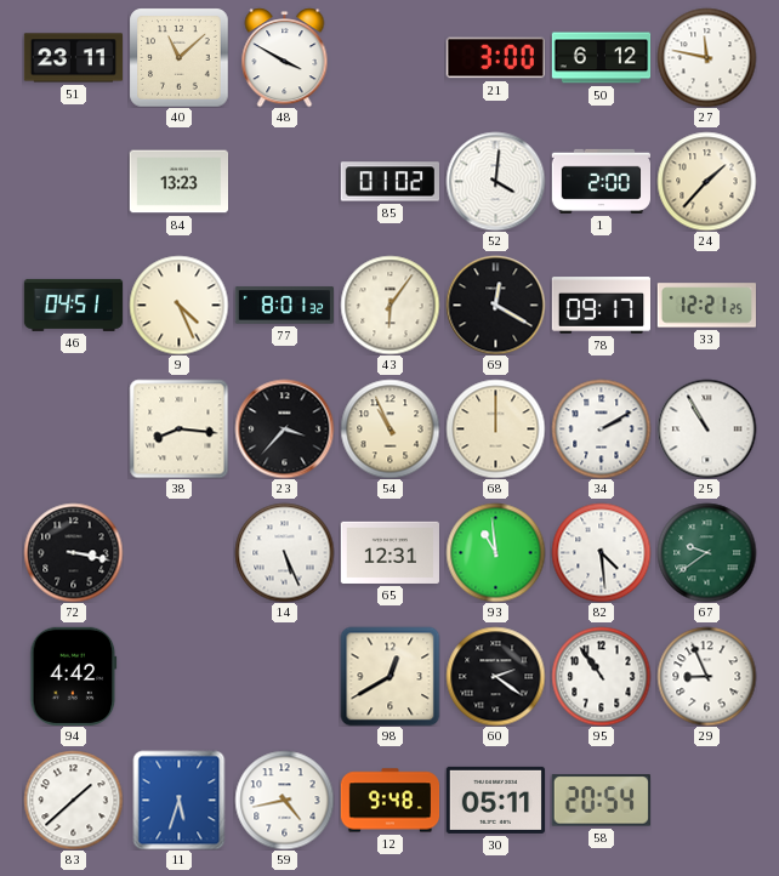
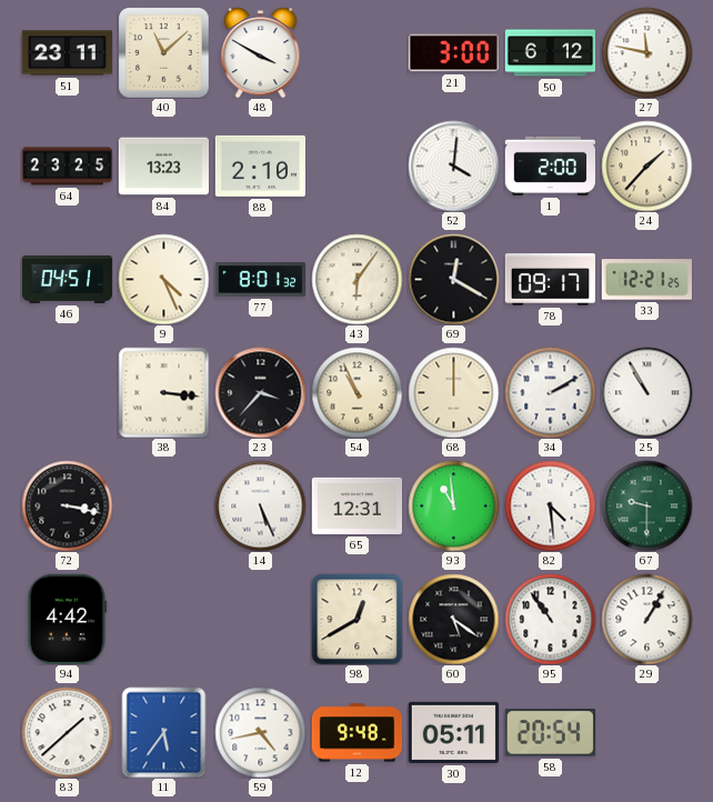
64: none -> 23:25
88: none -> 2:10
85: 01:02 -> none
38: 8:16 -> 3:16
67: 9:39 -> 9:30
60: 2:21 -> 5:21
29: 8:56 -> 1:05
11: 5:33 -> 5:36
